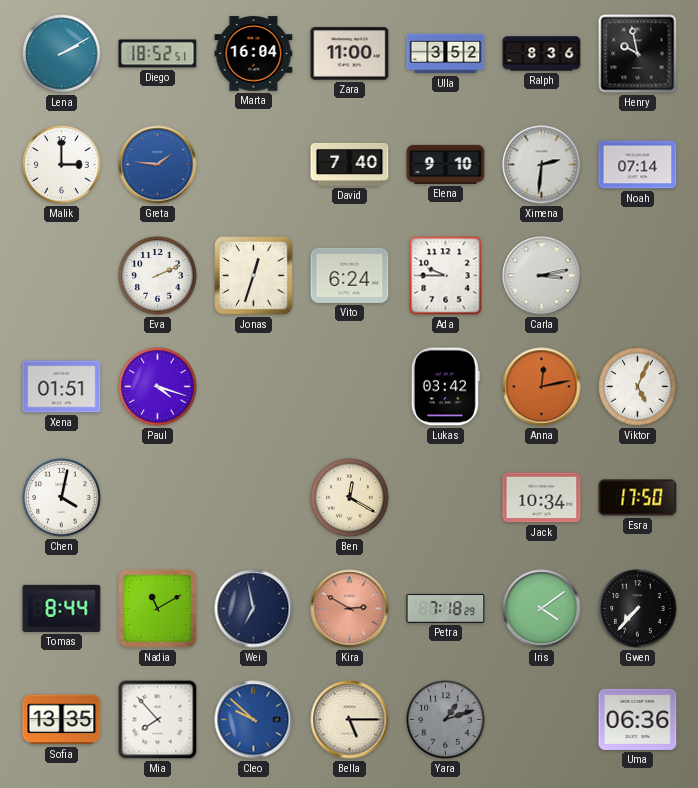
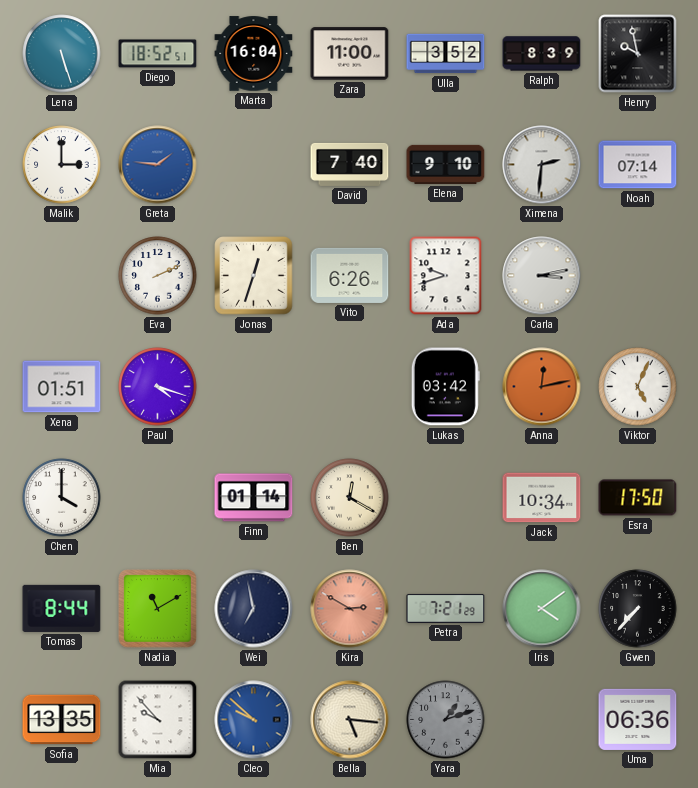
Lena: 2:10 -> 5:27
Ralph: 8:36 -> 8:39
Vito: 6:24 -> 6:26
Ada: 9:45 -> 9:42
Chen: 4:02 -> 4:00
Finn: none -> 01:14
Petra: 7:18 -> 7:21
Mia: 7:53 -> 9:53
Bella: 5:15 -> 5:16
